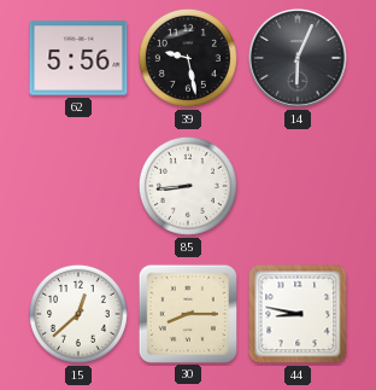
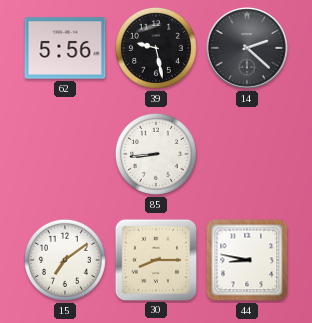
14: 6:04 -> 2:22
15: 12:38 -> 7:09
